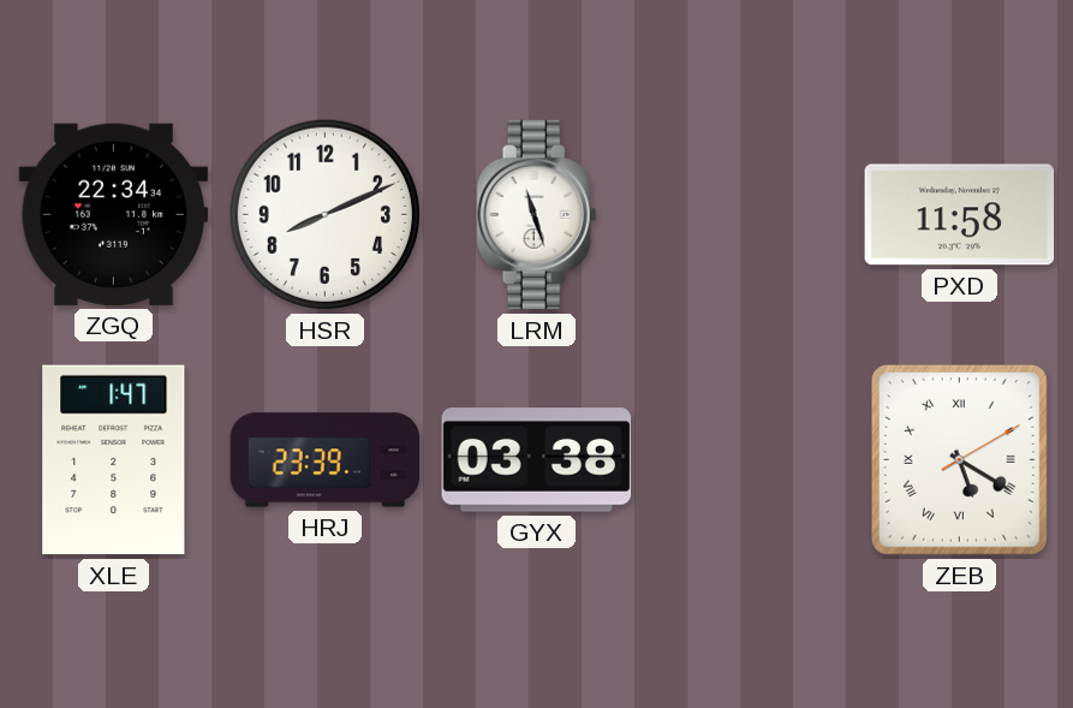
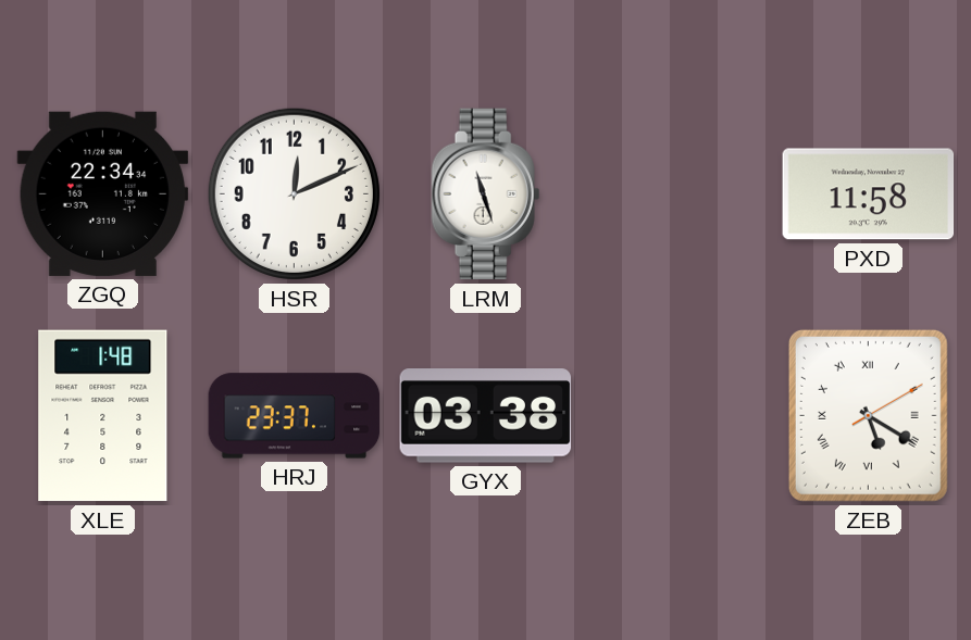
HSR: 8:11 -> 12:11
XLE: 1:47 -> 1:48
HRJ: 23:39 -> 23:37
